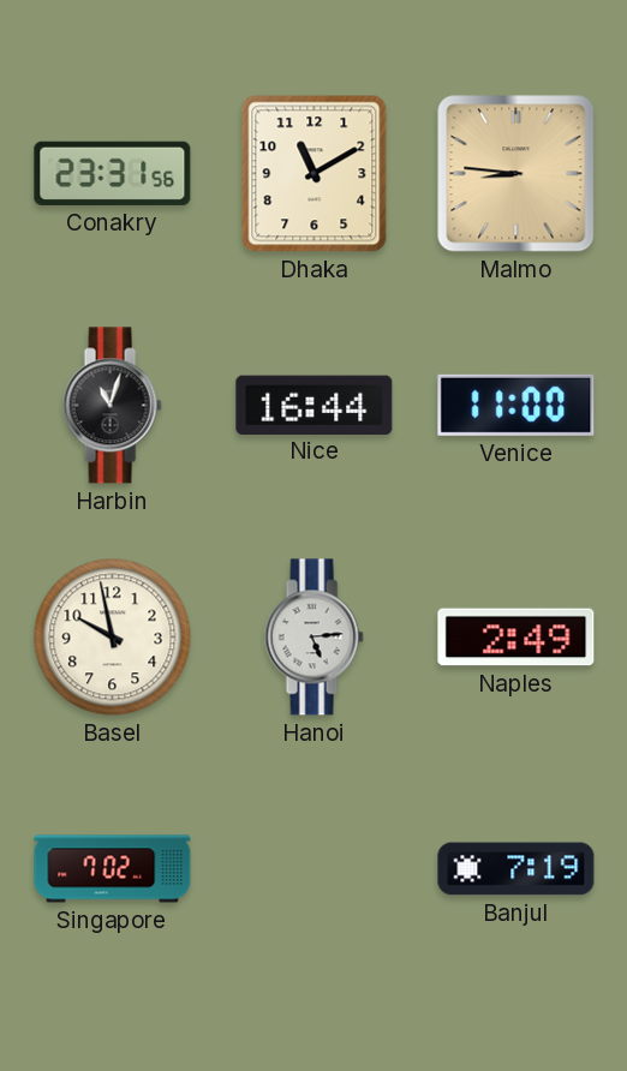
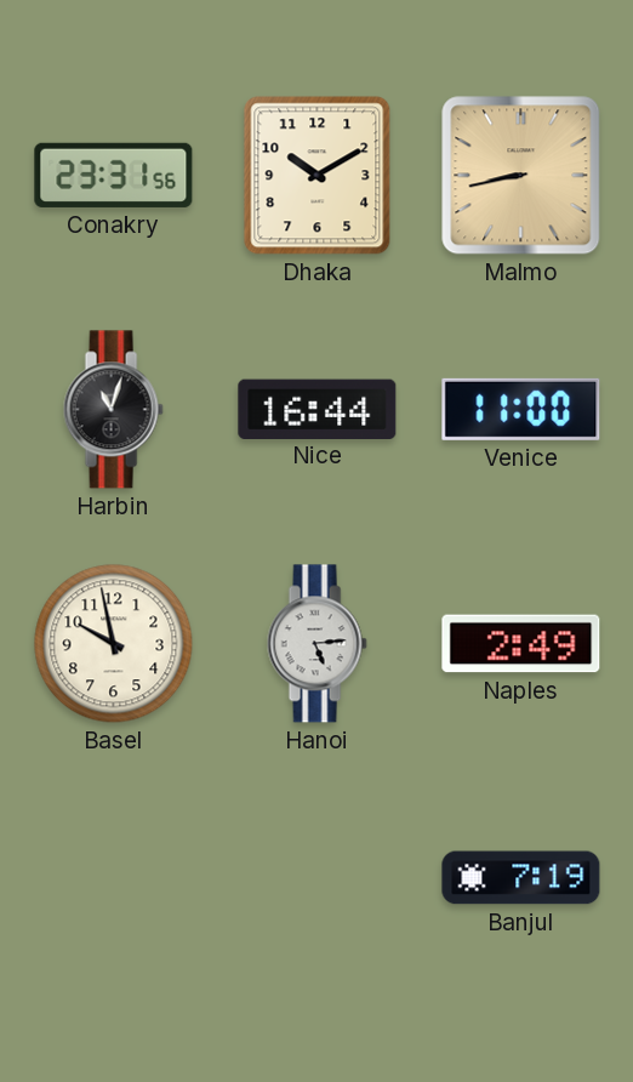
Dhaka: 11:10 -> 10:10
Malmo: 8:46 -> 8:43
Singapore: 7:02 -> none
